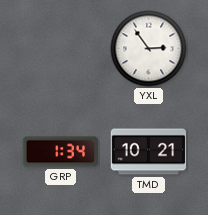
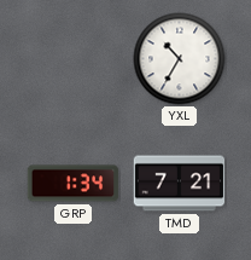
YXL: 2:54 -> 10:35
TMD: 10:21 -> 7:21
